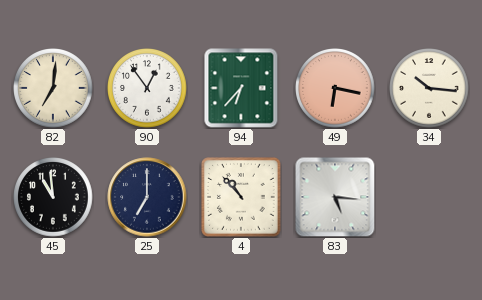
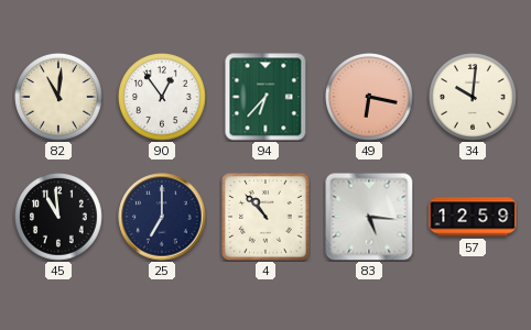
82: 7:01 -> 11:01
34: 10:16 -> 10:01
57: none -> 12:59
